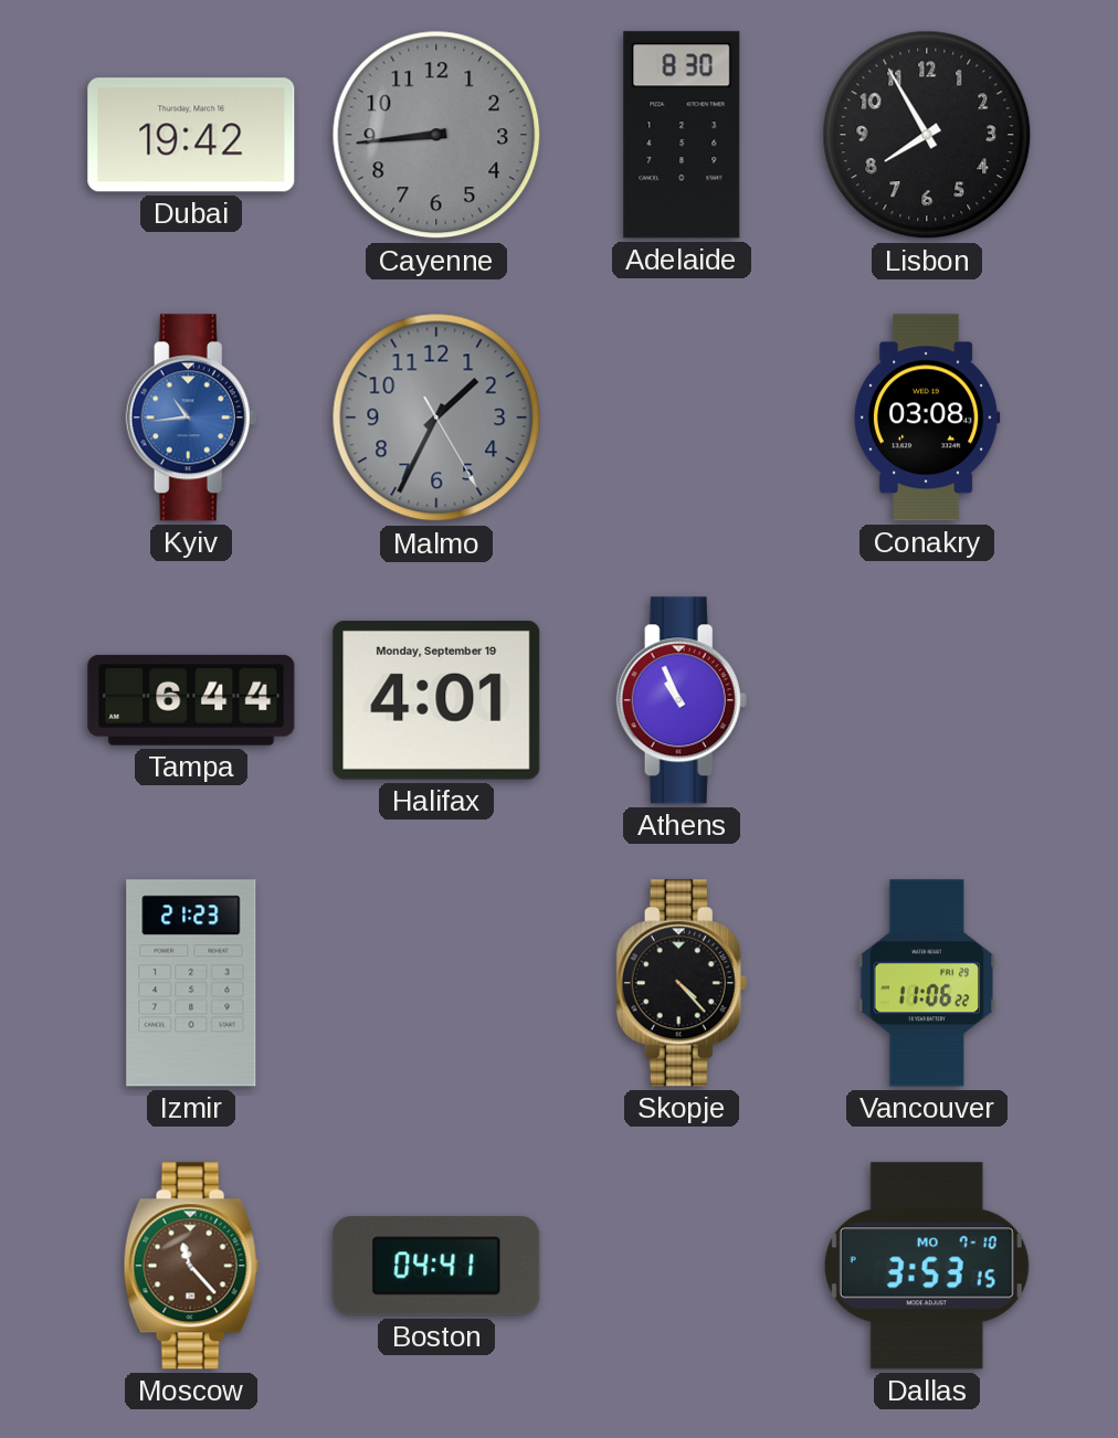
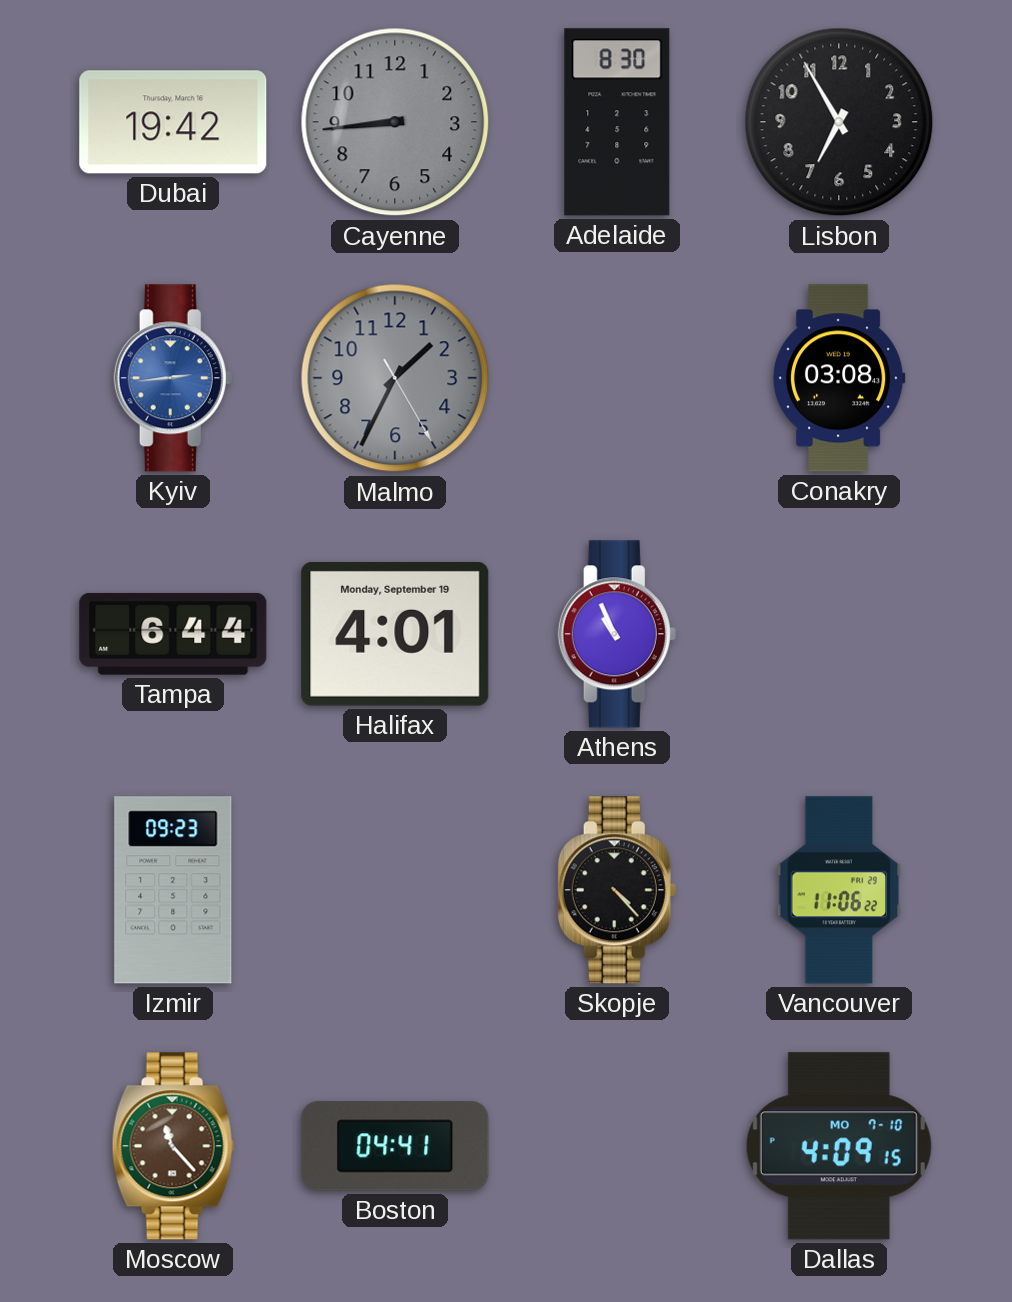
Lisbon: 7:55 -> 6:55
Kyiv: 10:44 -> 2:44
Izmir: 21:23 -> 09:23
Dallas: 3:53 -> 4:09
